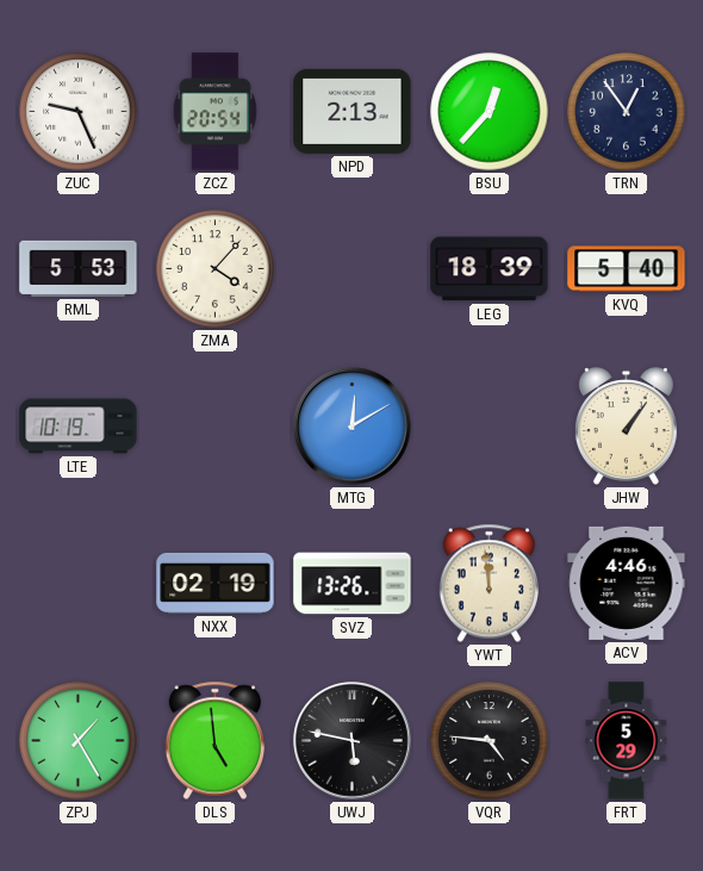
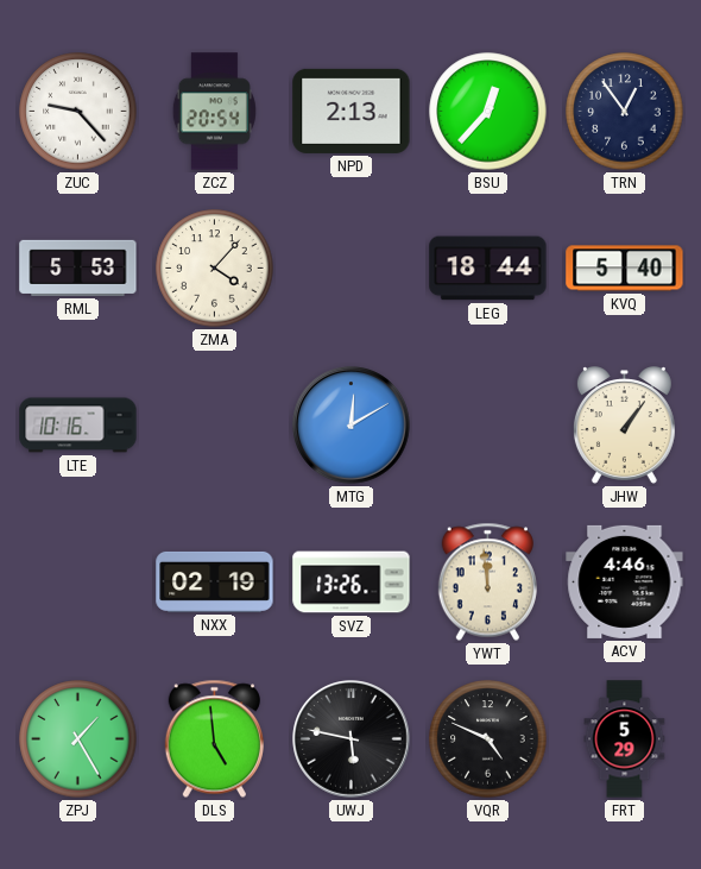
ZUC: 9:26 -> 9:23
LEG: 18:39 -> 18:44
LTE: 10:19 -> 10:16
VQR: 4:46 -> 4:49
